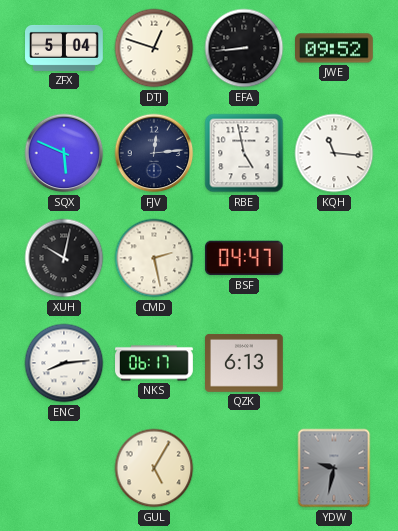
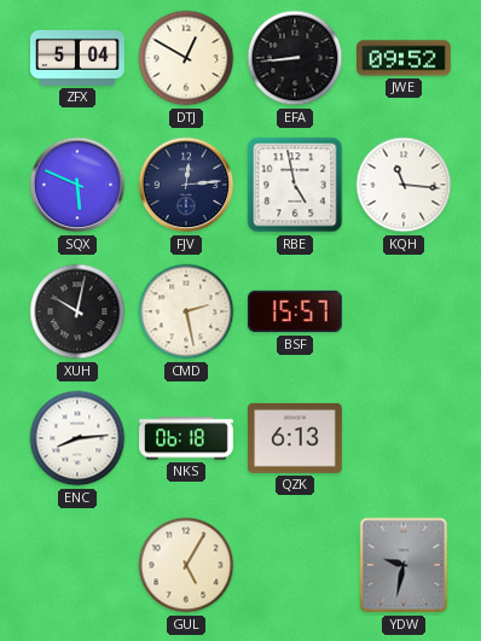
DTJ: 12:48 -> 12:50
BSF: 04:47 -> 15:57
NKS: 06:17 -> 06:18
